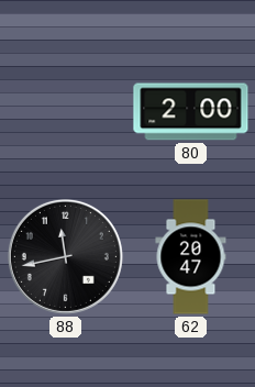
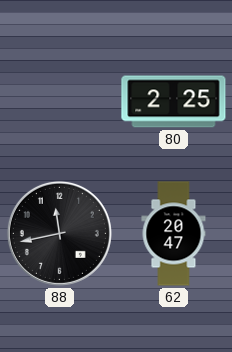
80: 2:00 -> 2:25
